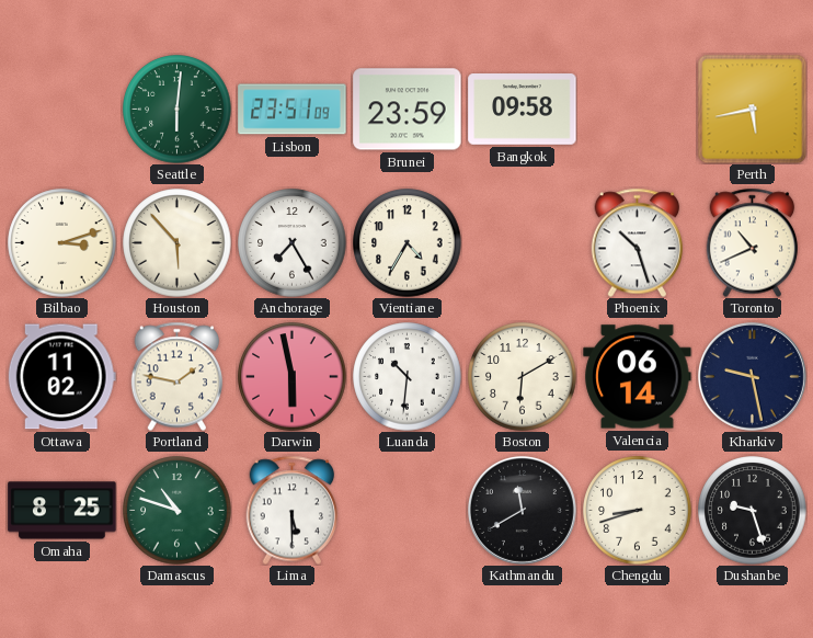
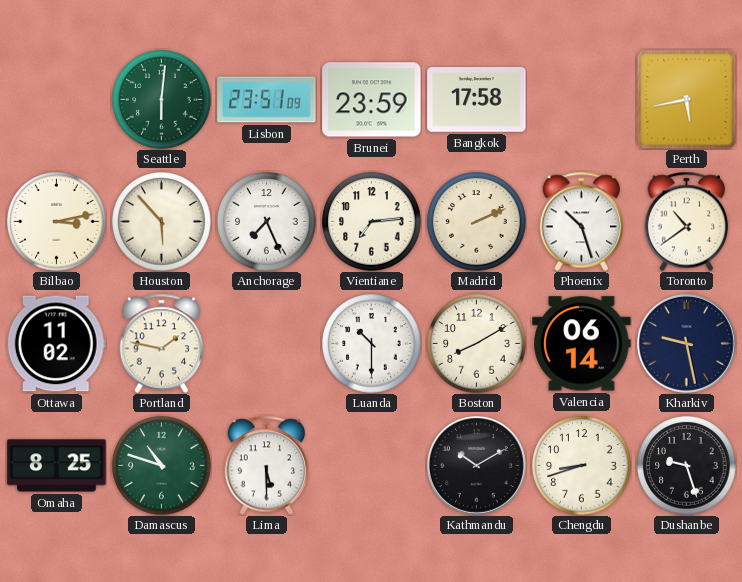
Bangkok: 09:58 -> 17:58
Bilbao: 3:12 -> 3:13
Anchorage: 7:25 -> 7:26
Vientiane: 4:35 -> 7:14
Madrid: none -> 2:11
Toronto: 10:41 -> 10:39
Darwin: 5:58 -> none
Luanda: 10:31 -> 10:30
Boston: 6:10 -> 8:10
Kathmandu: 11:40 -> 10:10
